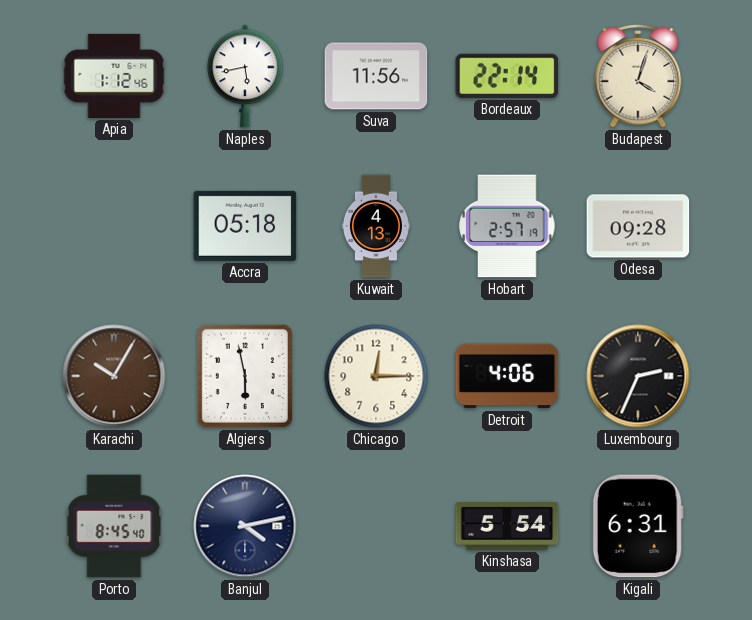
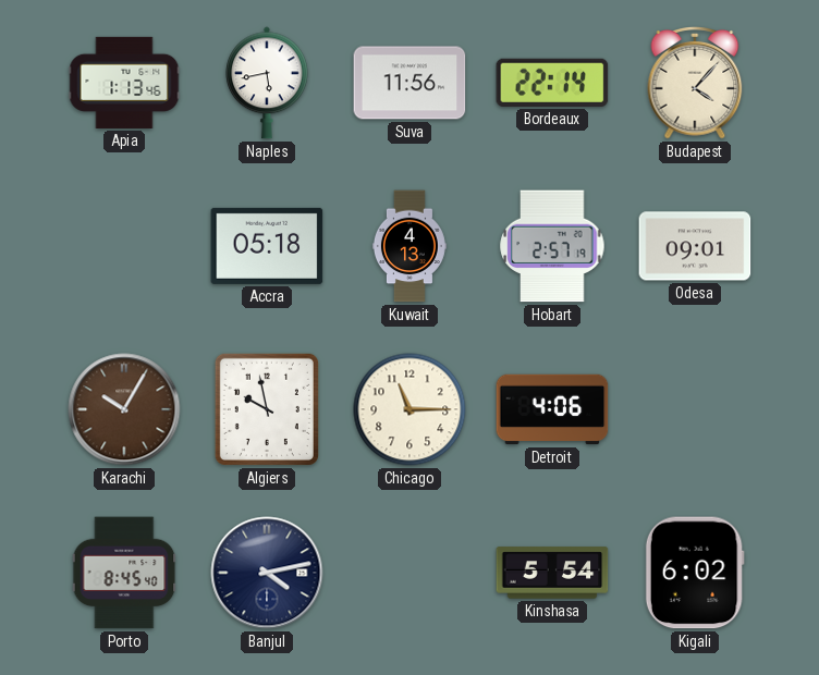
Apia: 1:12 -> 1:13
Budapest: 4:03 -> 4:07
Odesa: 09:28 -> 09:01
Algiers: 5:58 -> 9:58
Chicago: 12:15 -> 11:15
Luxembourg: 2:34 -> none
Kigali: 6:31 -> 6:02
